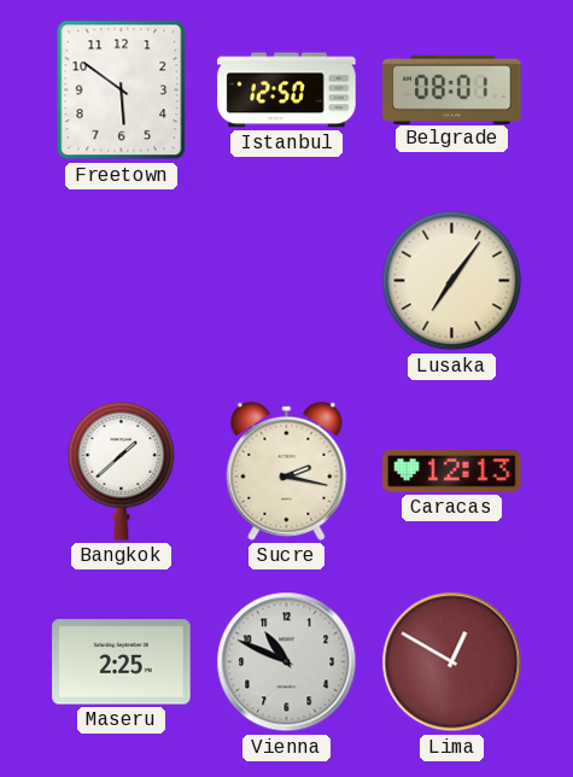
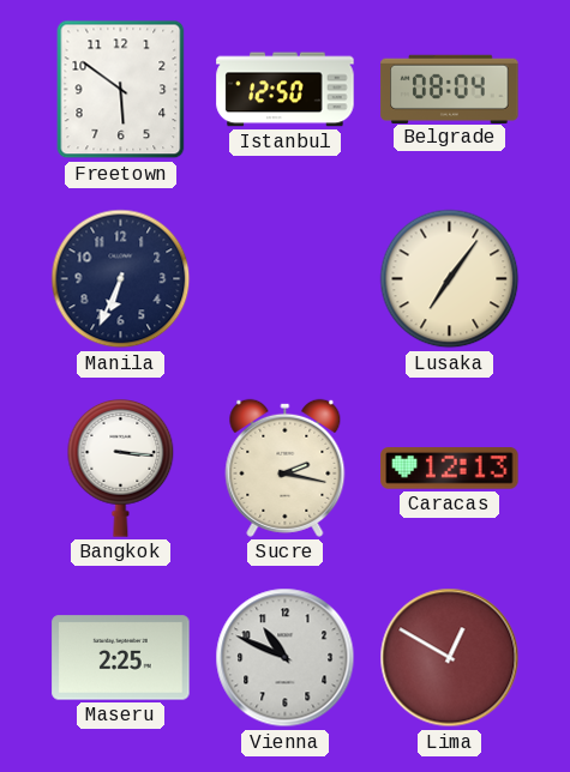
Belgrade: 08:01 -> 08:04
Manila: none -> 6:34
Bangkok: 1:38 -> 3:16
